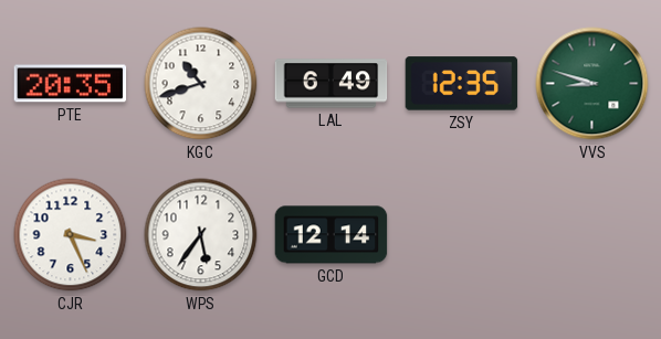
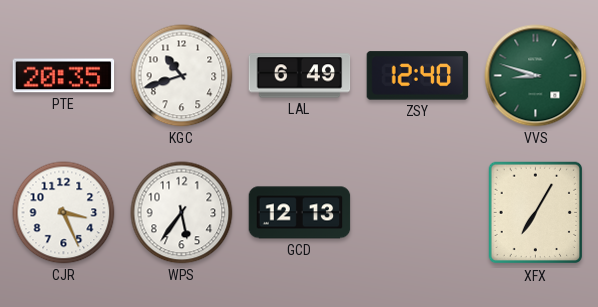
ZSY: 12:35 -> 12:40
GCD: 12:14 -> 12:13
XFX: none -> 7:05
